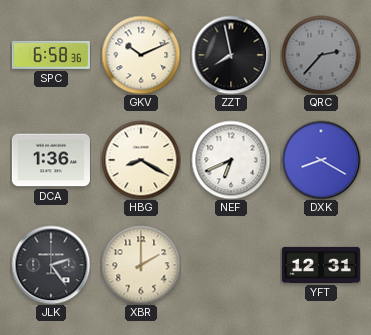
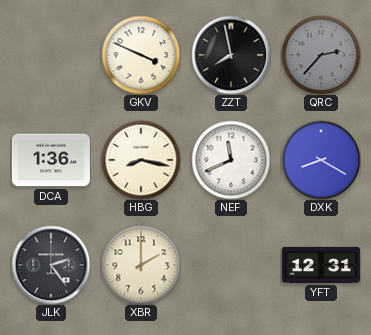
SPC: 6:58 -> none
GKV: 10:11 -> 3:49
HBG: 8:20 -> 8:17
NEF: 6:41 -> 11:41
